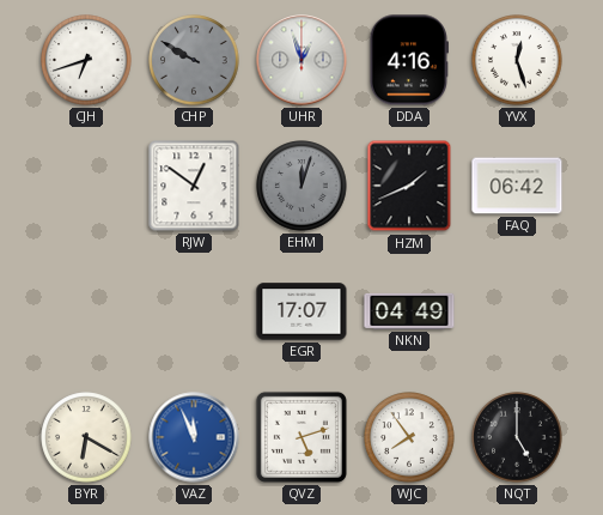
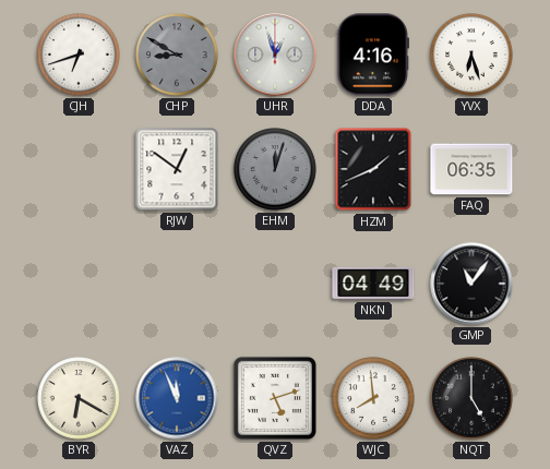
CHP: 9:50 -> 8:50
YVX: 12:27 -> 6:27
FAQ: 06:42 -> 06:35
EGR: 17:07 -> none
GMP: none -> 11:06
WJC: 7:54 -> 7:59
